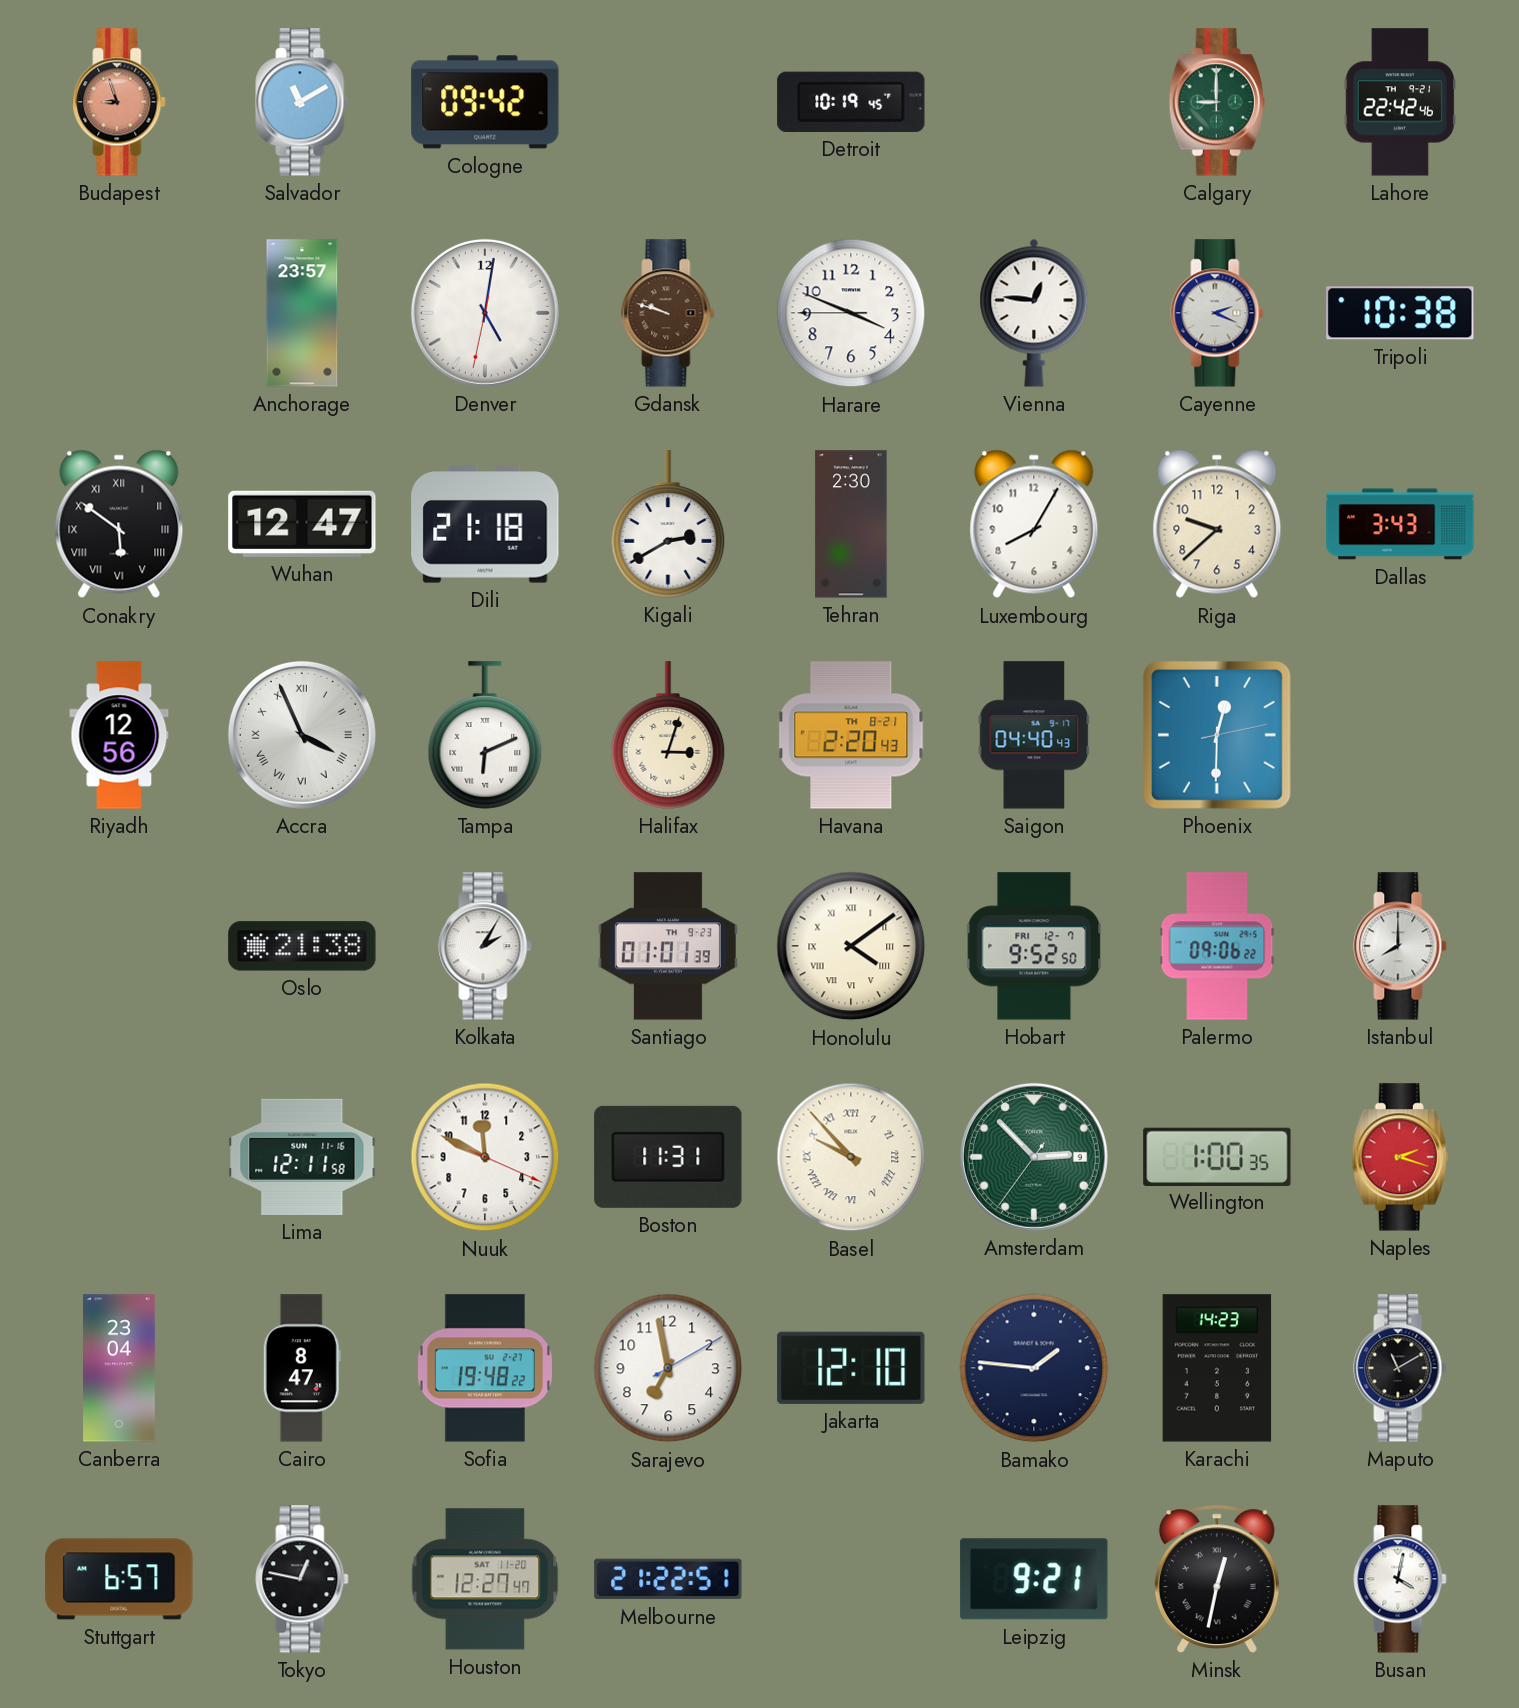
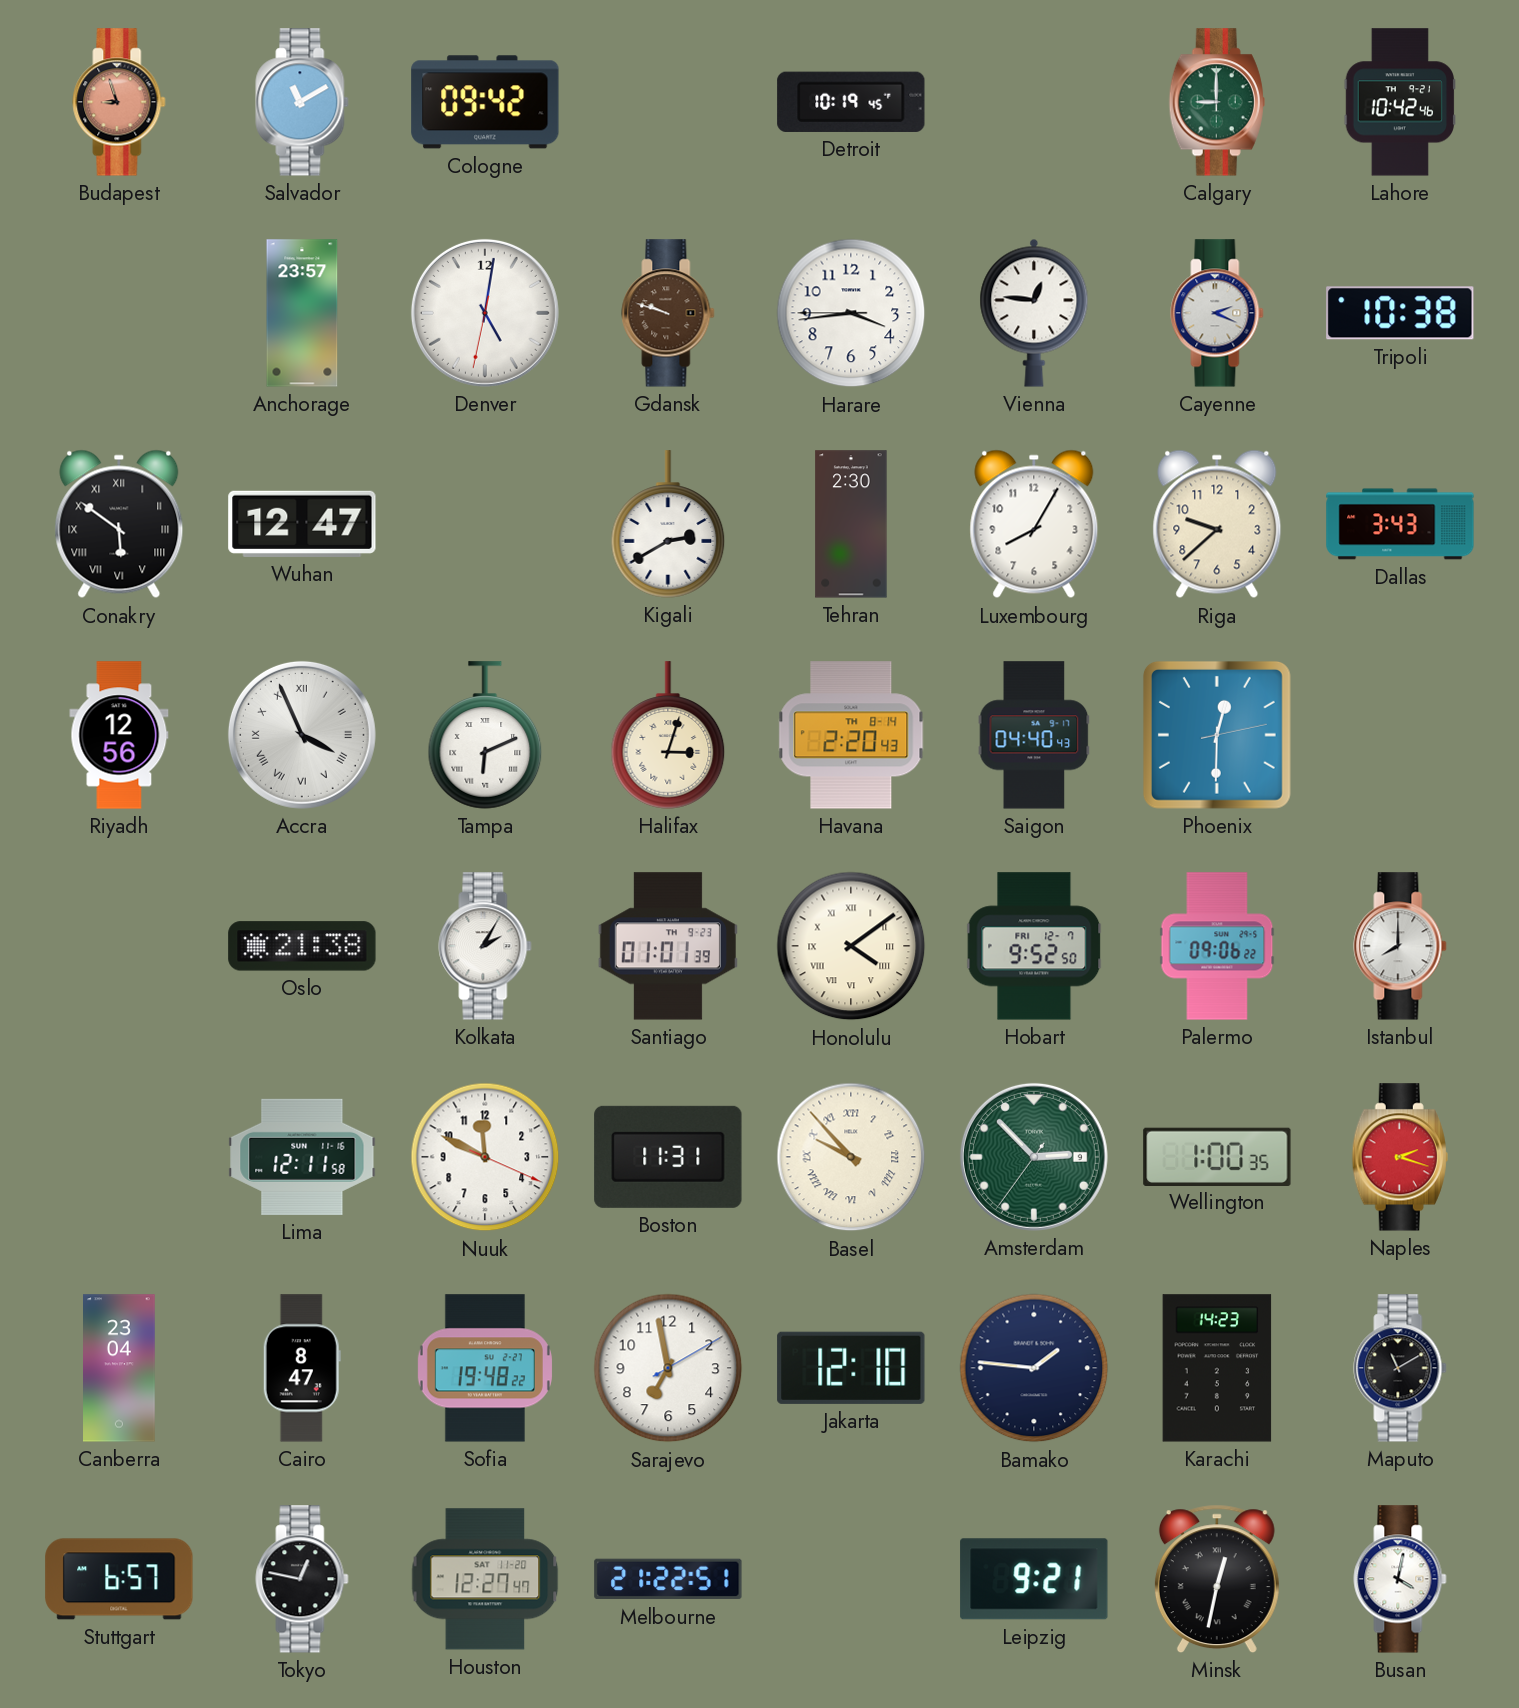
Lahore: 22:42 -> 10:42
Harare: 3:48 -> 3:43
Dili: 21:18 -> none
Havana date: TH 8-21 -> TH 8-14
